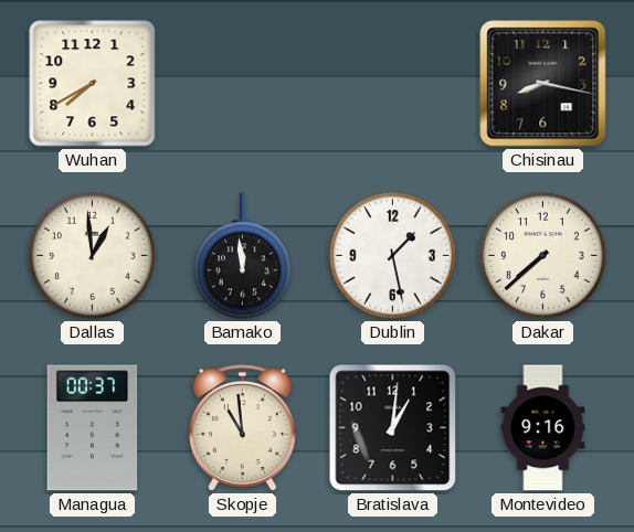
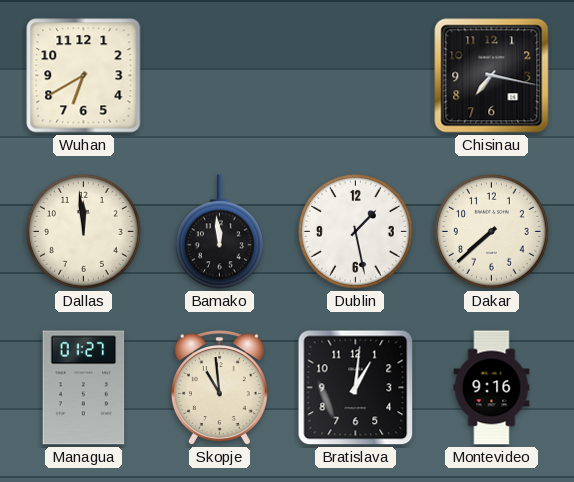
Wuhan: 7:40 -> 6:40
Chisinau: 8:17 -> 7:17
Dallas: 12:59 -> 11:59
Managua: 00:37 -> 01:27
